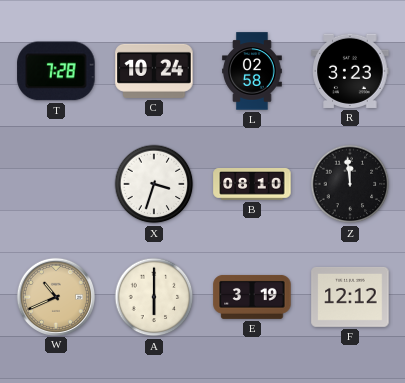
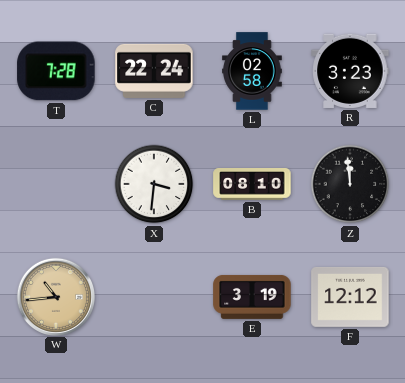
C: 10:24 -> 22:24
X: 3:33 -> 3:31
W: 10:41 -> 10:44
A: 6:00 -> none
